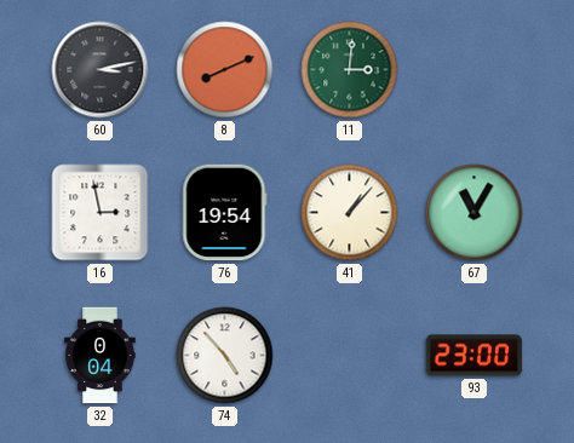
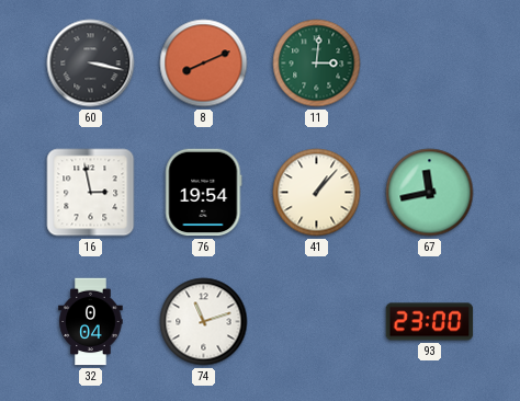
60: 3:13 -> 3:17
67: 11:05 -> 11:43
74: 4:53 -> 11:12
